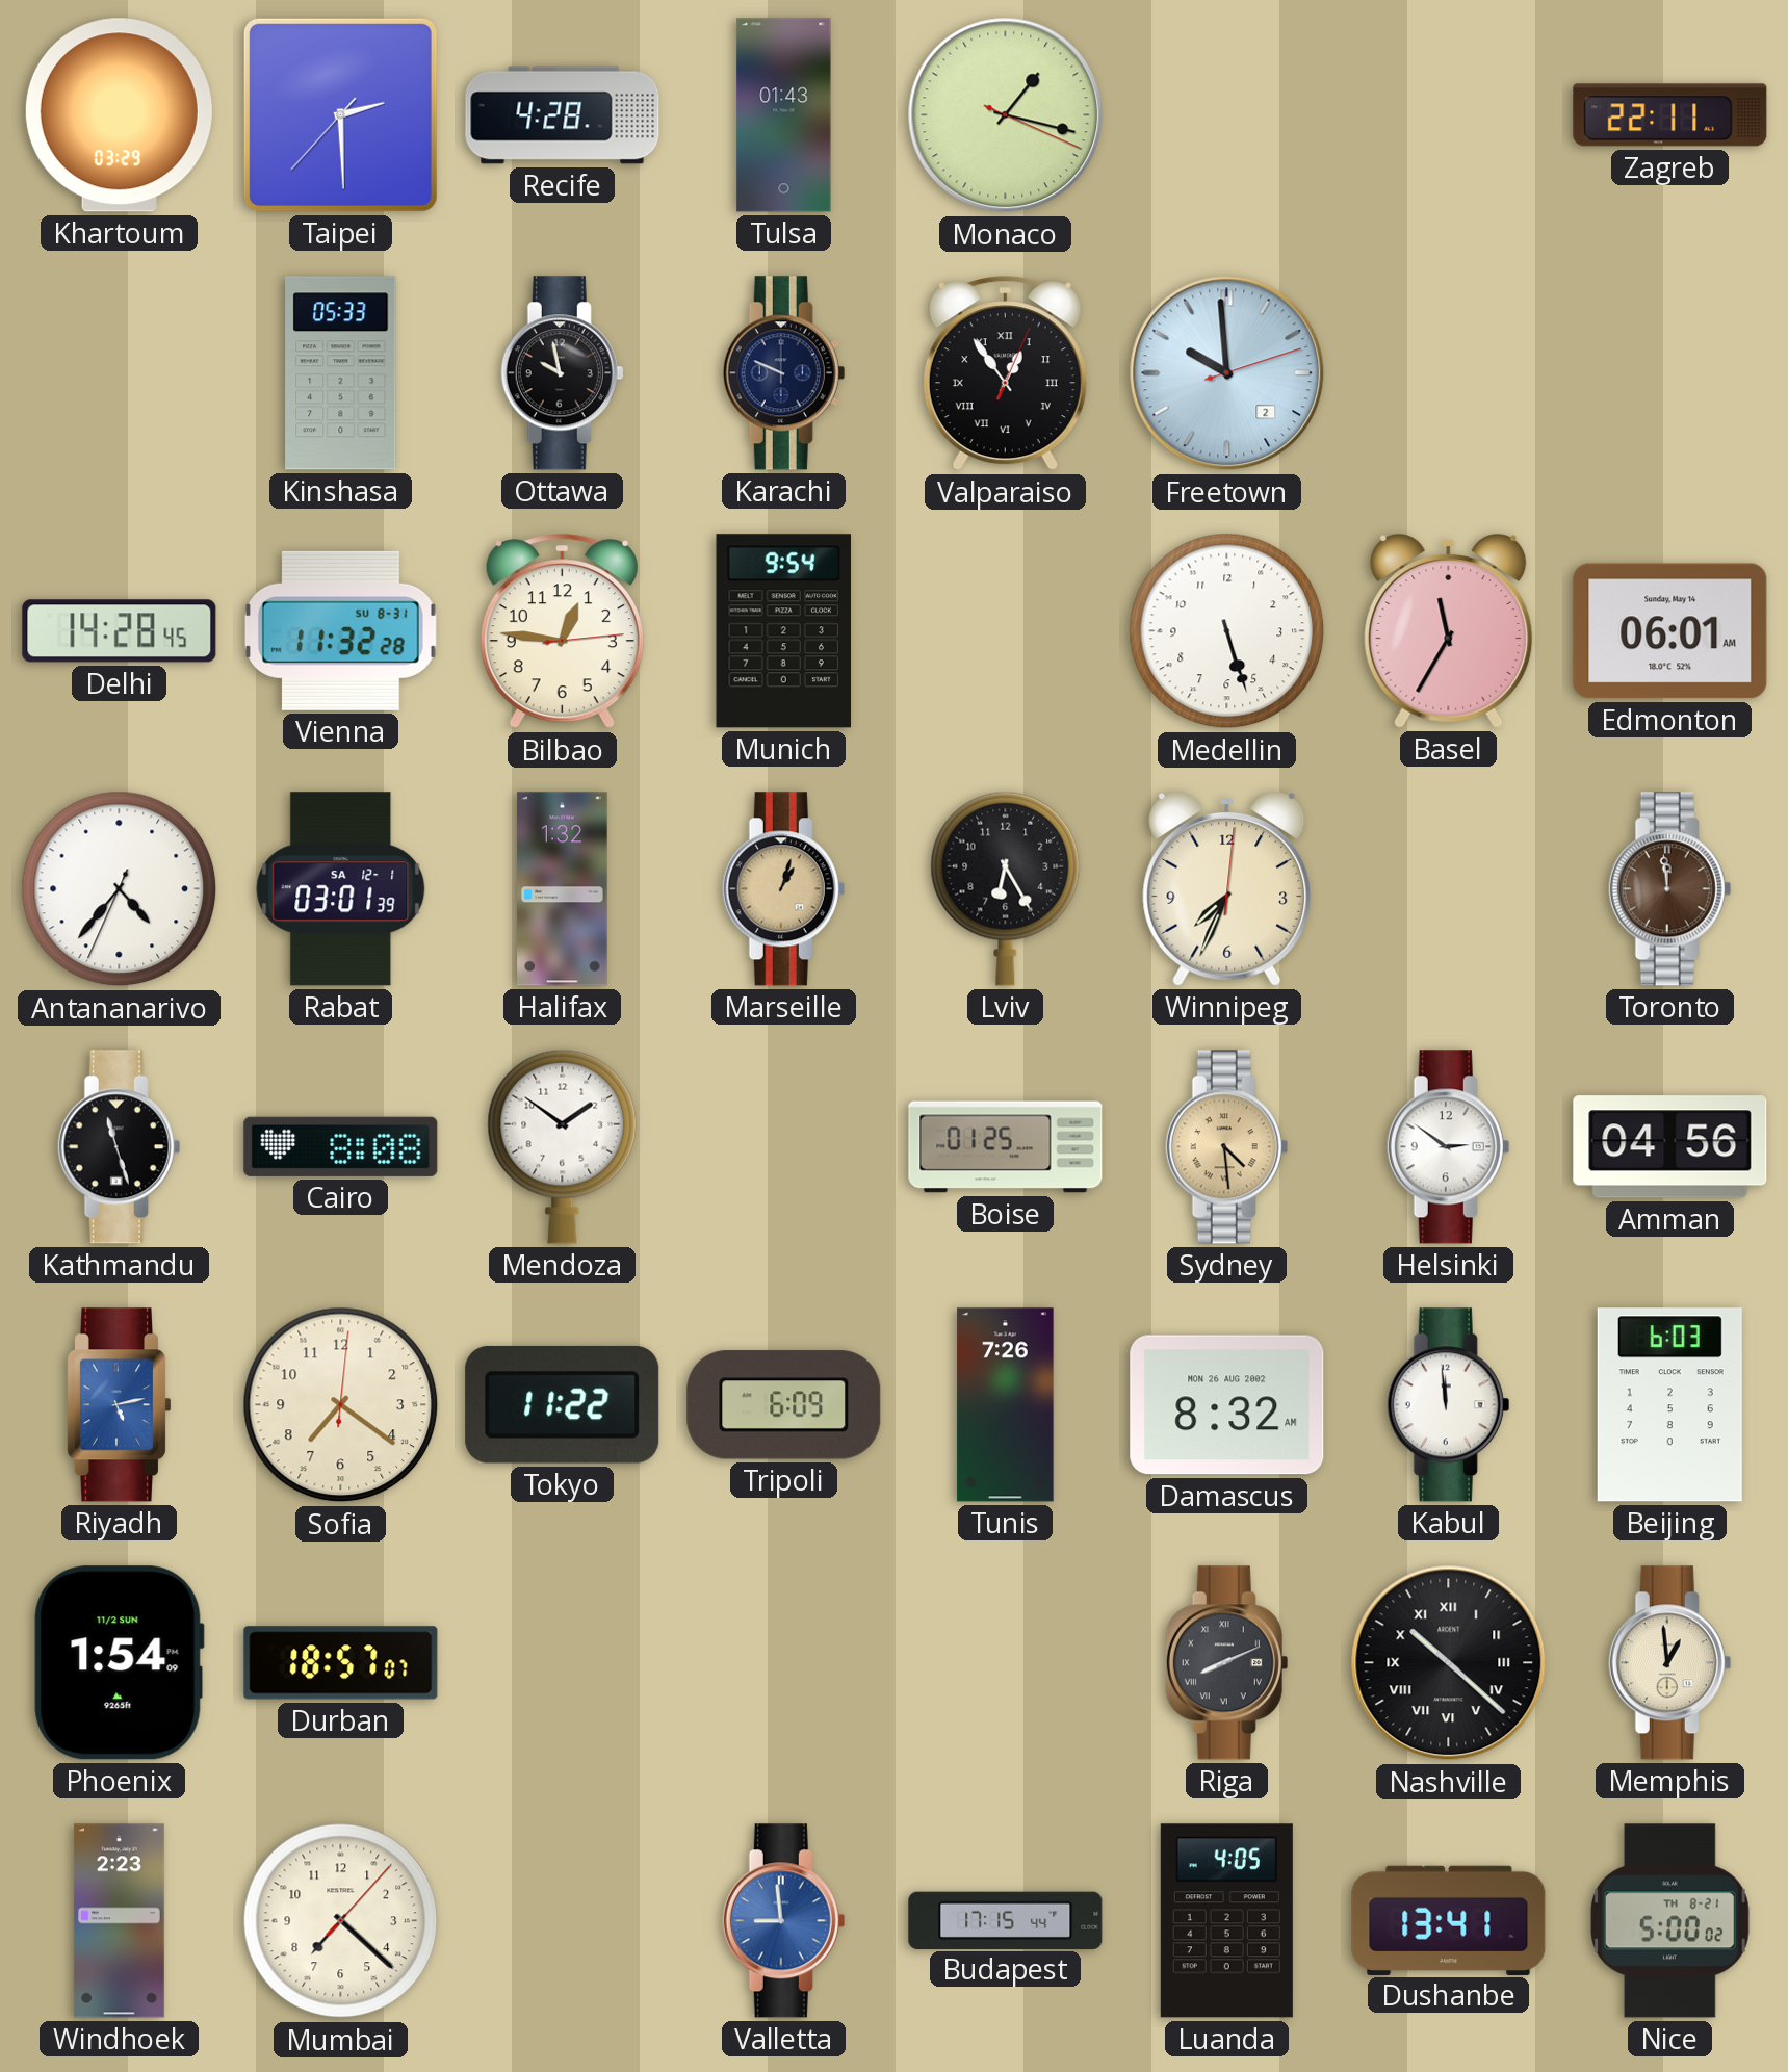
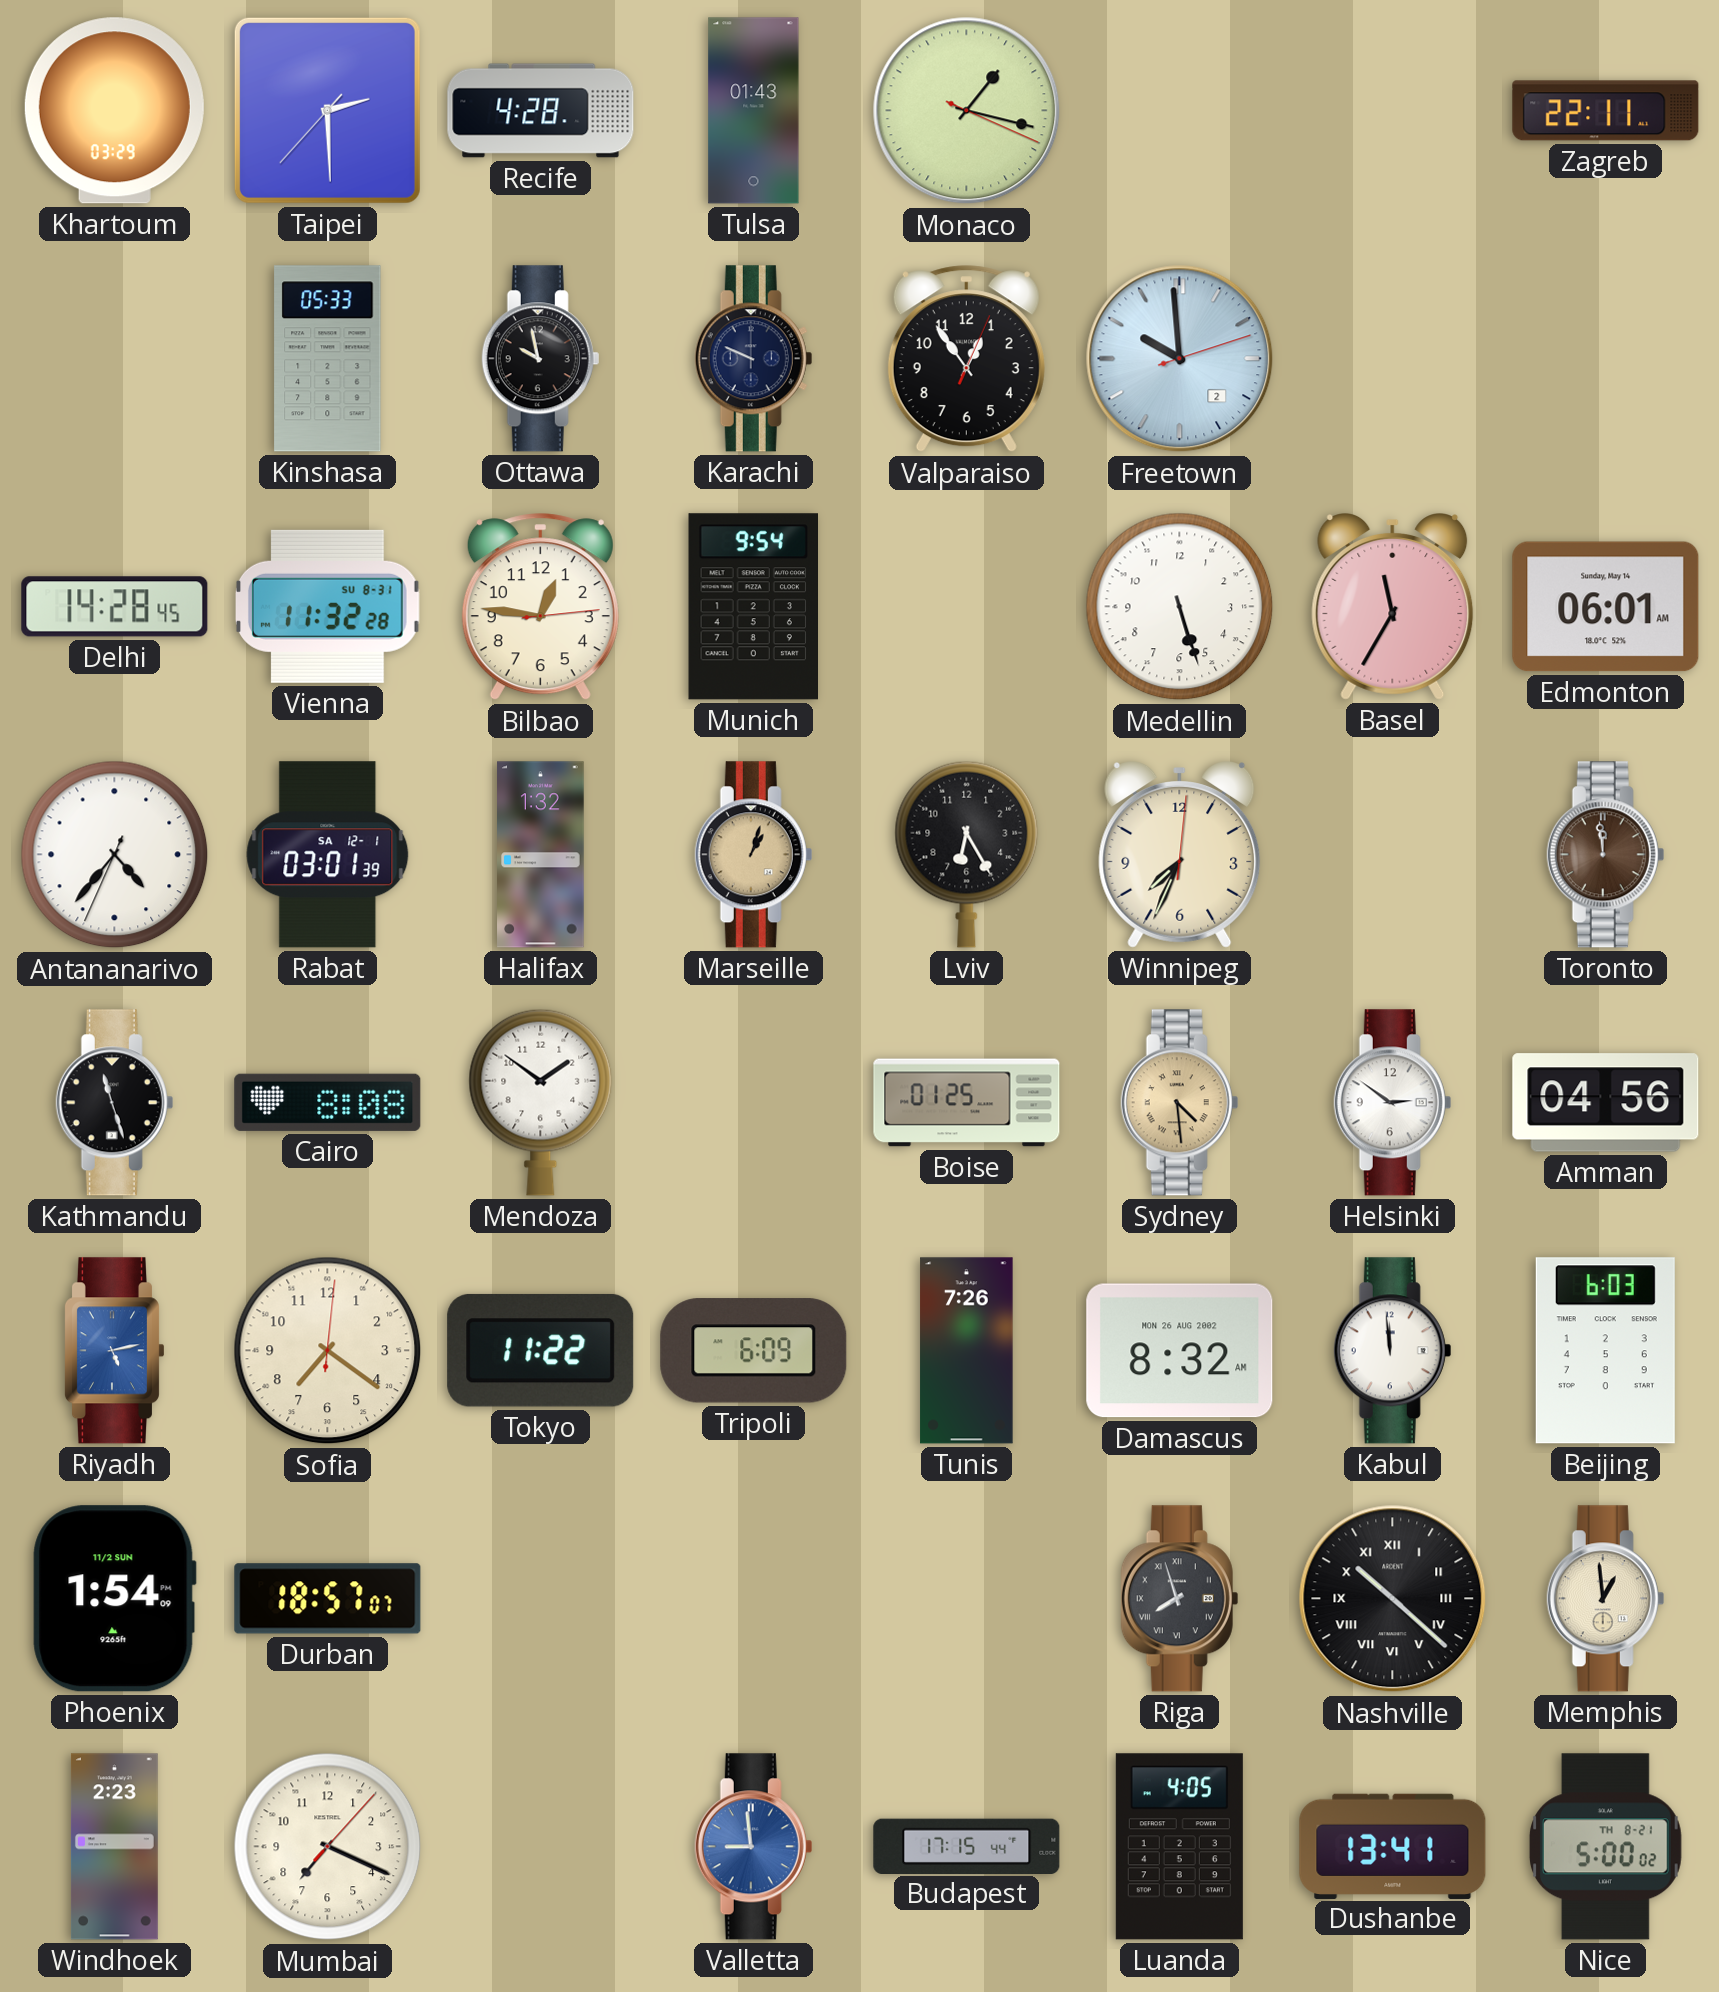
Valparaiso numerals: Roman -> Arabic
Riga: 8:11 -> 7:57
Mumbai: 7:22 -> 7:19
